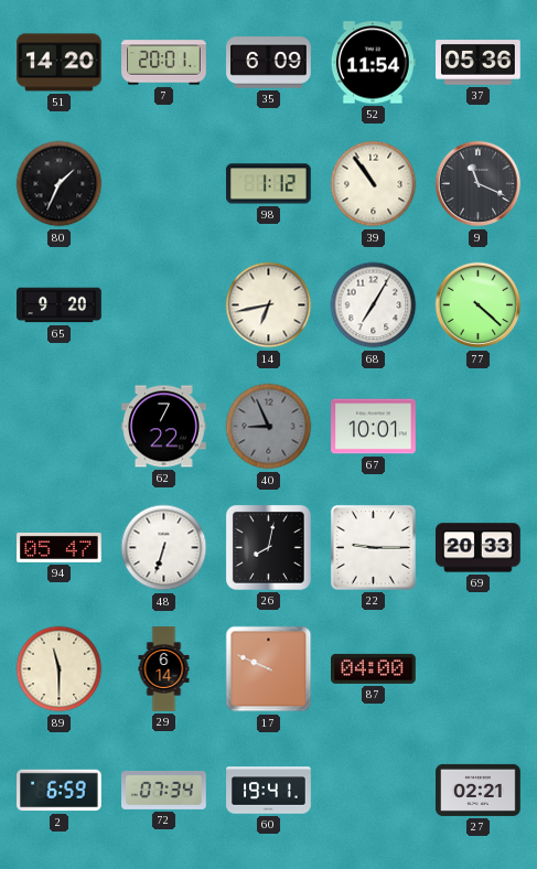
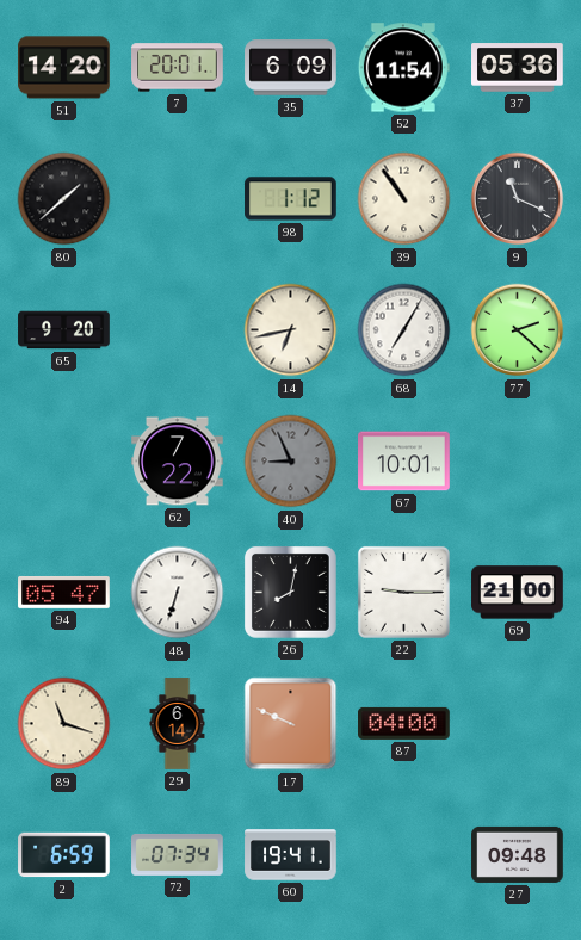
80: 1:34 -> 1:38
77: 4:22 -> 2:22
69: 20:33 -> 21:00
89: 11:30 -> 11:18
27: 02:21 -> 09:48
